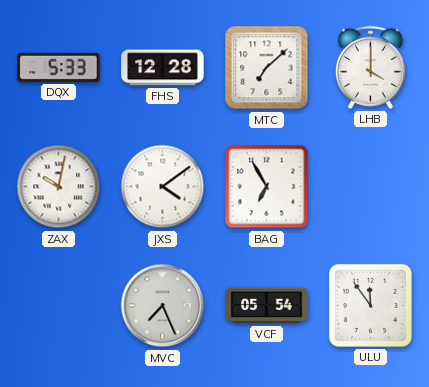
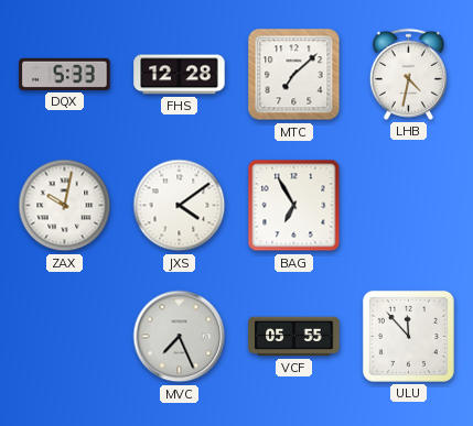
LHB: 4:00 -> 4:32
VCF: 05:54 -> 05:55
ULU: 11:54 -> 11:53
